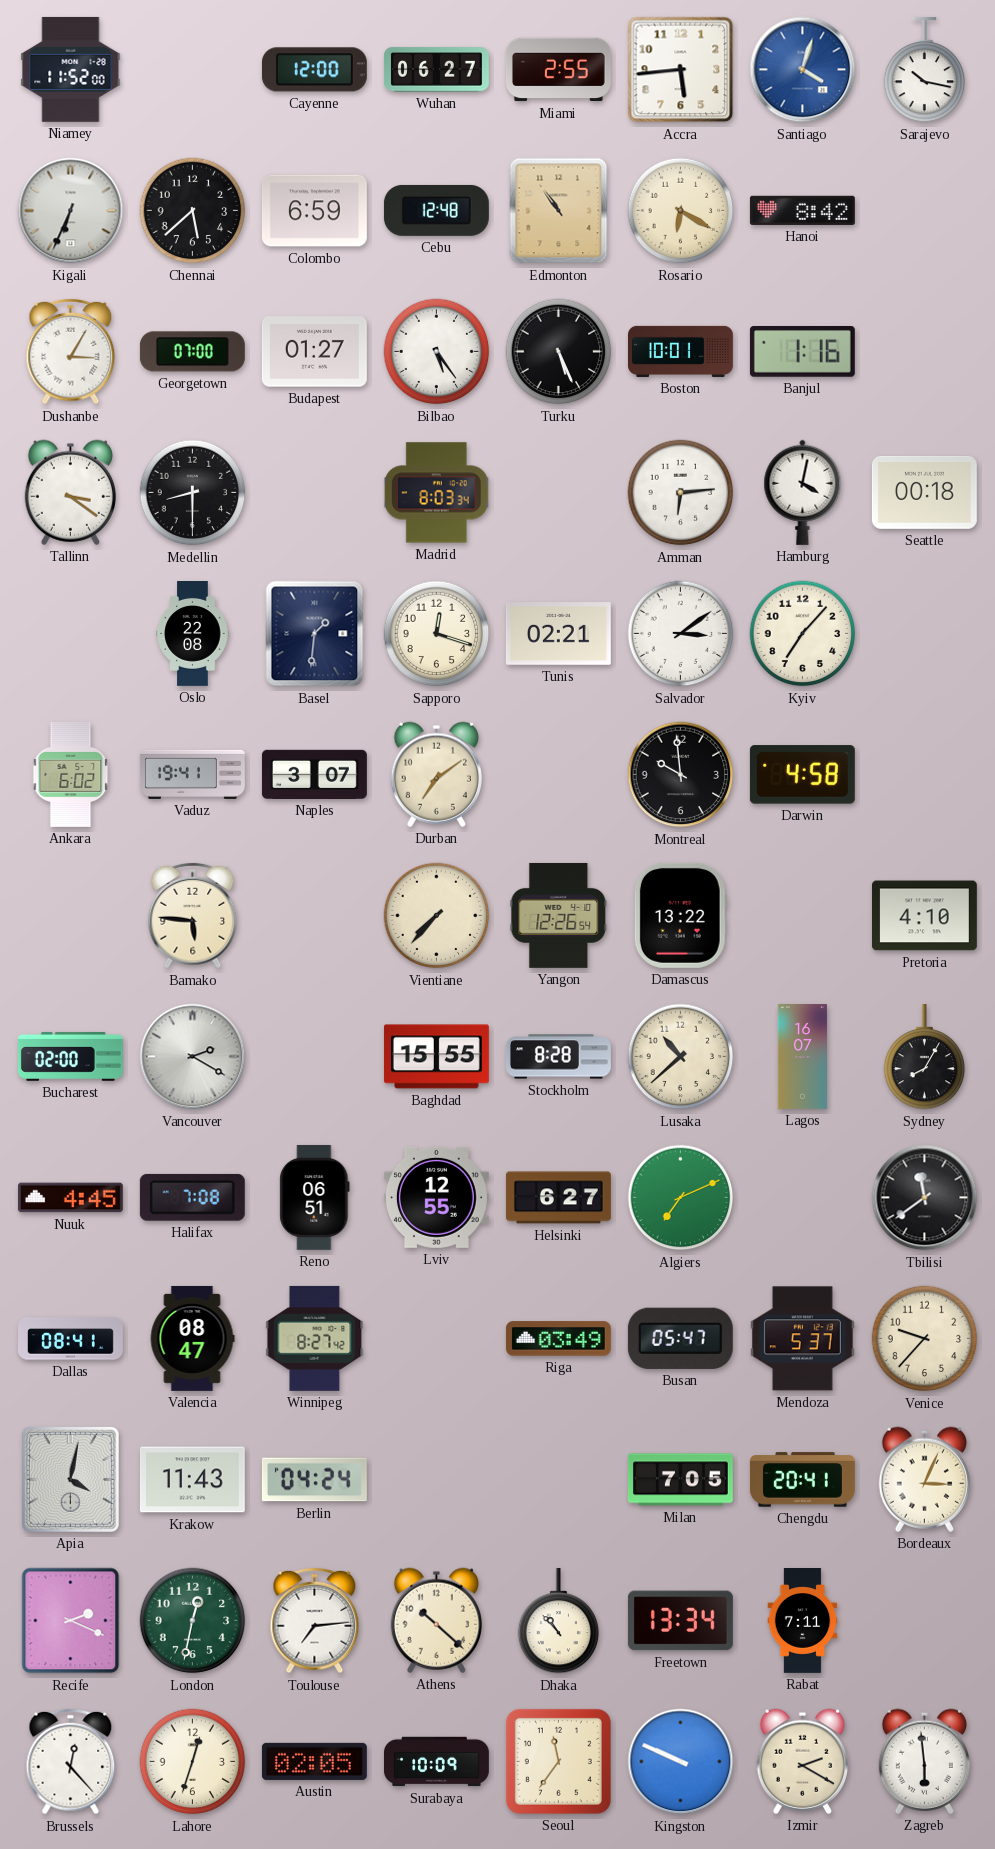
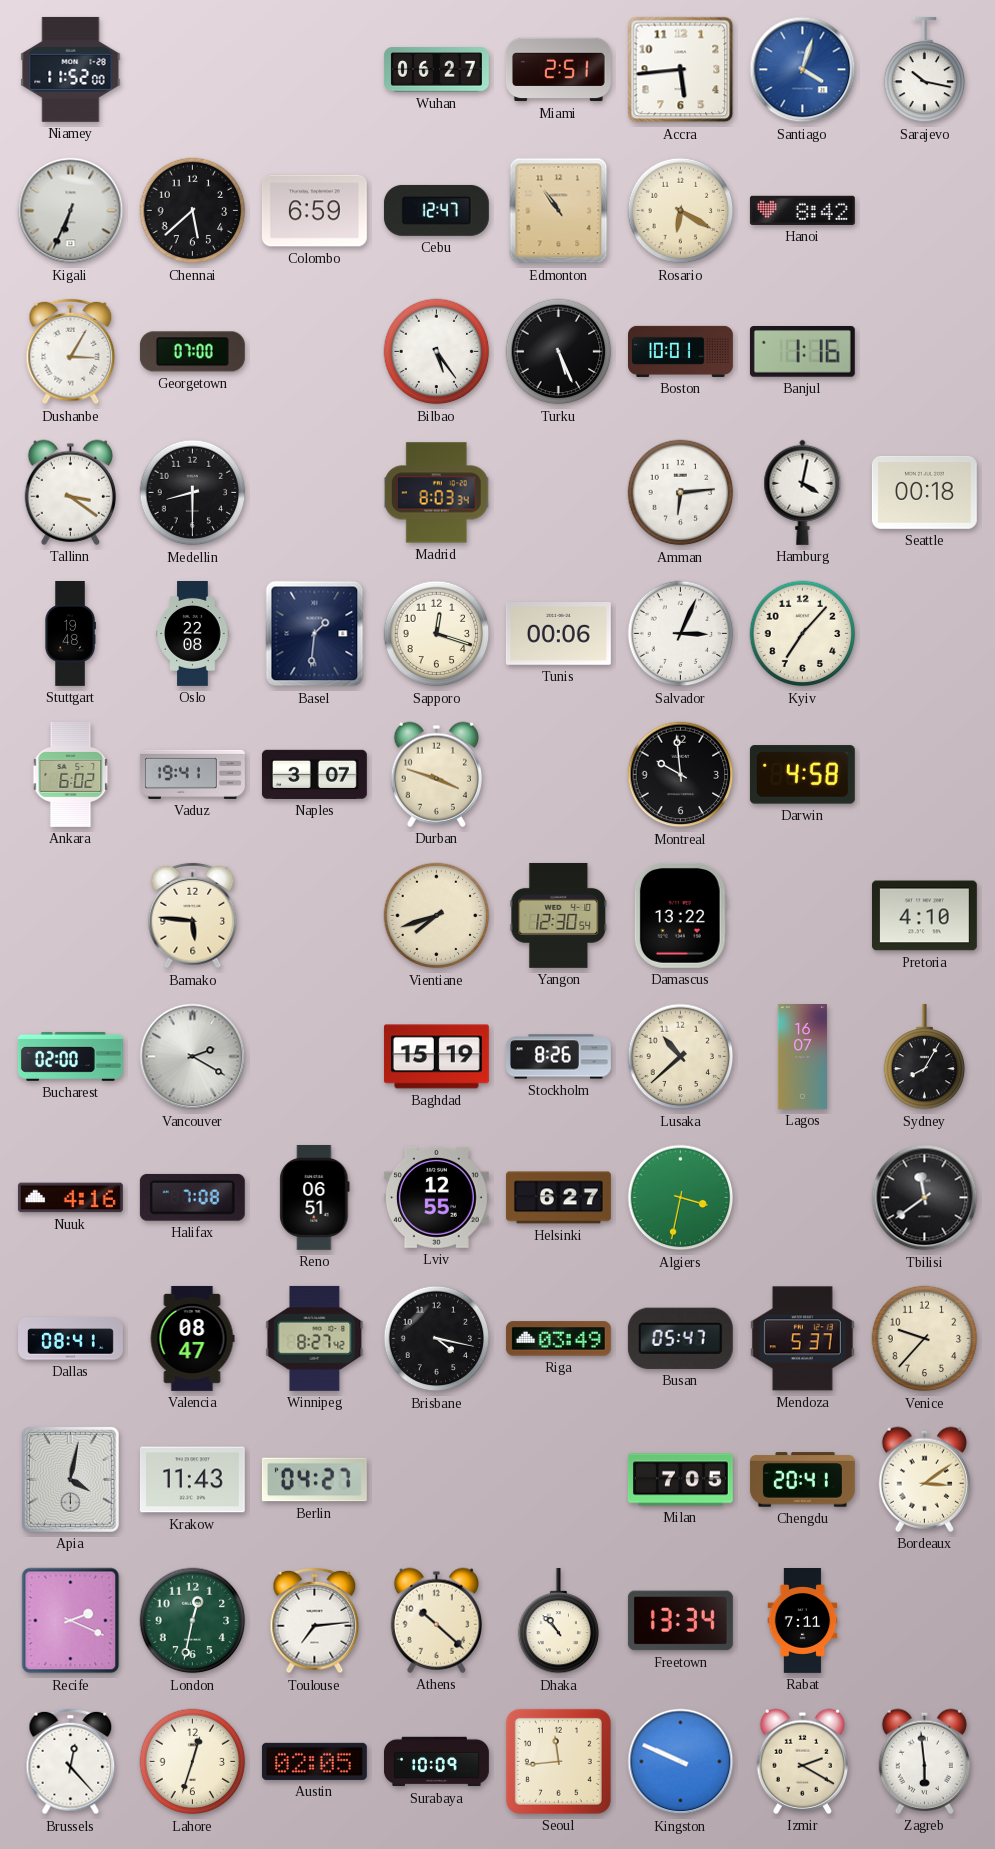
Cayenne: 12:00 -> none
Miami: 2:55 -> 2:51
Cebu: 12:48 -> 12:47
Budapest: 01:27 -> none
Stuttgart: none -> 19:48
Tunis: 02:21 -> 00:06
Salvador: 3:09 -> 3:04
Durban: 7:09 -> 3:48
Vientiane: 7:37 -> 7:42
Yangon: 12:26 -> 12:30
Baghdad: 15:55 -> 15:19
Stockholm: 8:28 -> 8:26
Nuuk: 4:45 -> 4:16
Algiers: 7:11 -> 3:32
Brisbane: none -> 4:17
Berlin: 04:24 -> 04:27
Bordeaux: 3:04 -> 3:09
Seoul: 11:36 -> 11:44
